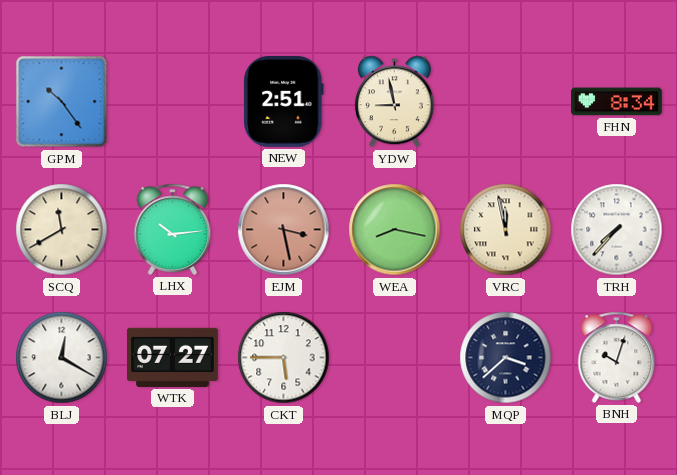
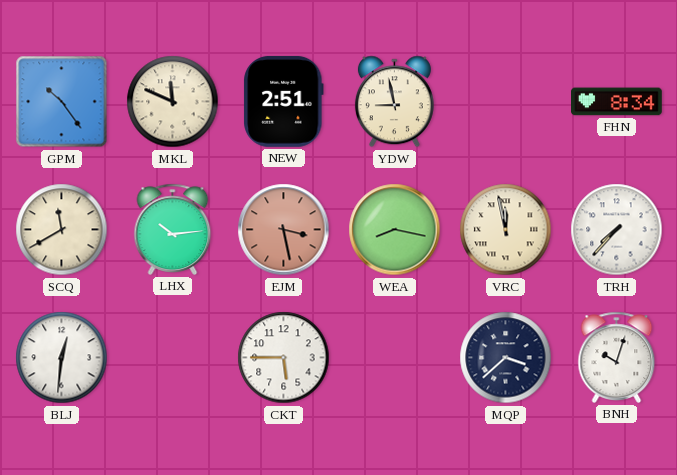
MKL: none -> 11:49
BLJ: 12:20 -> 12:31
WTK: 07:27 -> none
